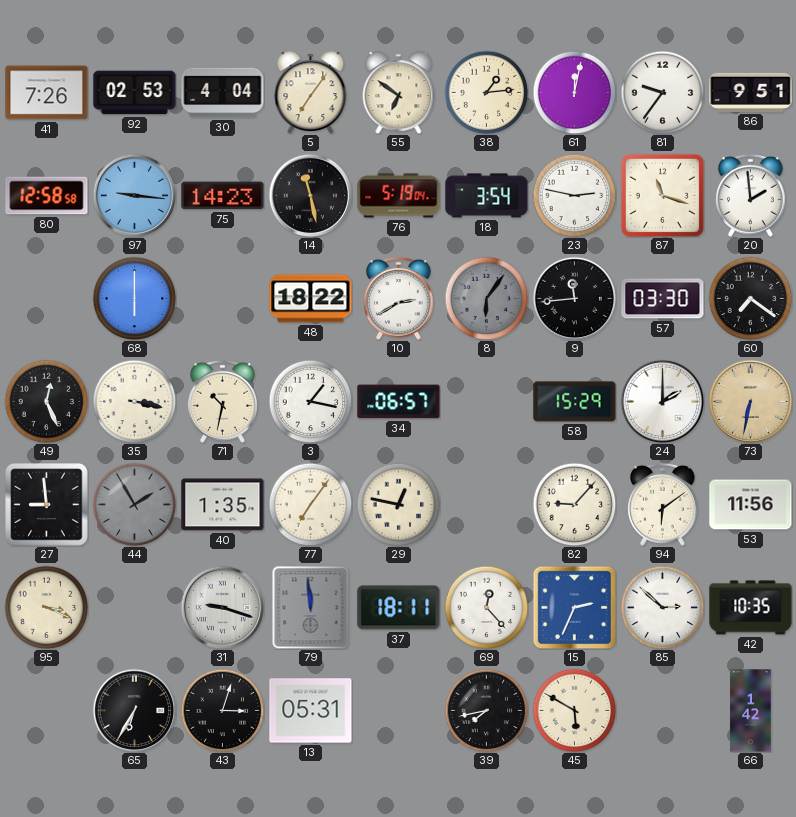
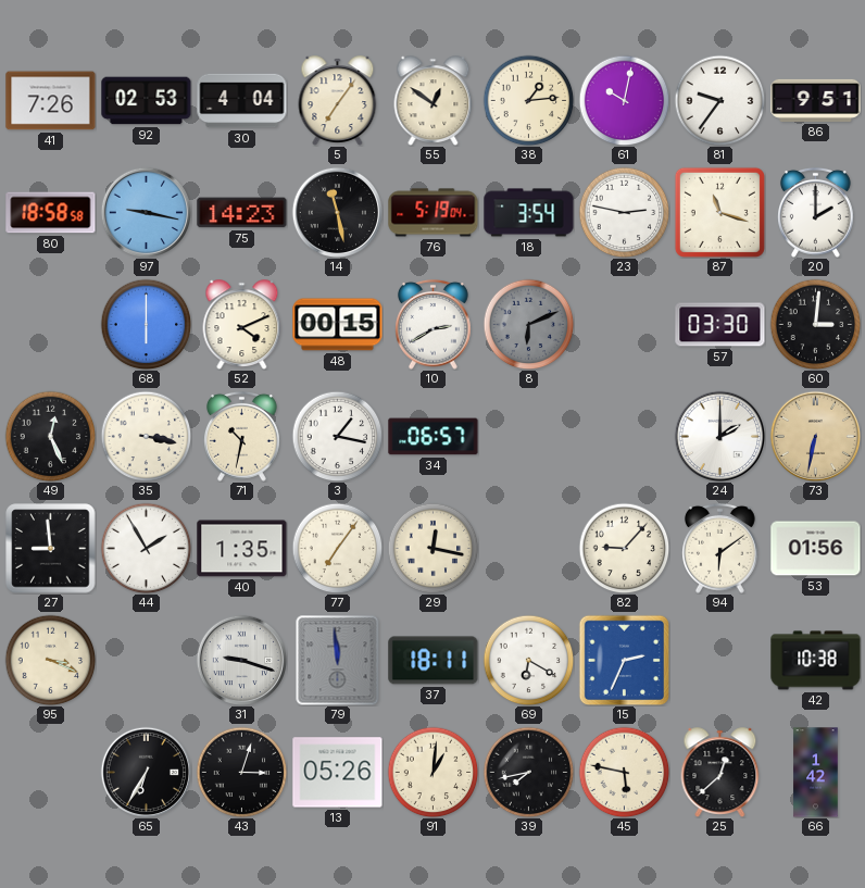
55: 6:51 -> 12:51
61: 12:02 -> 10:02
80: 12:58 -> 18:58
97: 9:16 -> 9:17
20: 1:59 -> 2:00
52: none -> 4:11
48: 18:22 -> 00:15
8: 6:06 -> 6:11
9: 11:44 -> none
60: 7:21 -> 3:01
58: 15:29 -> none
44 dial: grey -> white
29: 12:47 -> 12:17
53: 11:56 -> 01:56
69: 12:23 -> 6:20
85: 2:52 -> none
42: 10:35 -> 10:38
13: 05:31 -> 05:26
91: none -> 1:01
45: 5:50 -> 5:47
25: none -> 12:38
